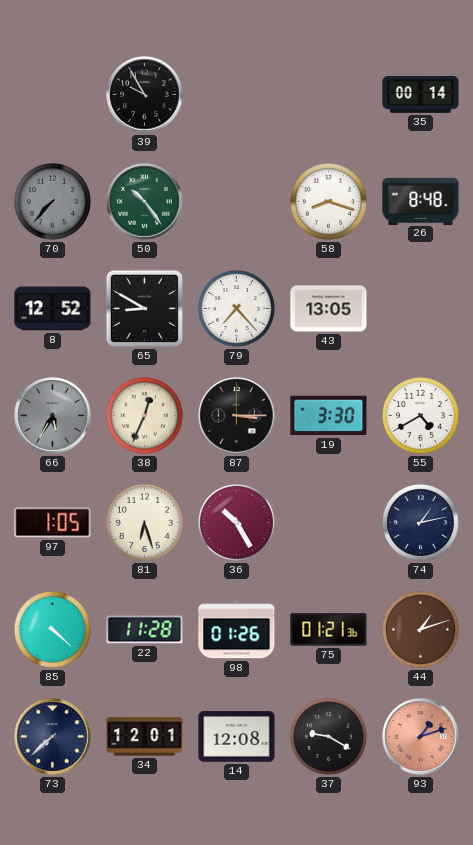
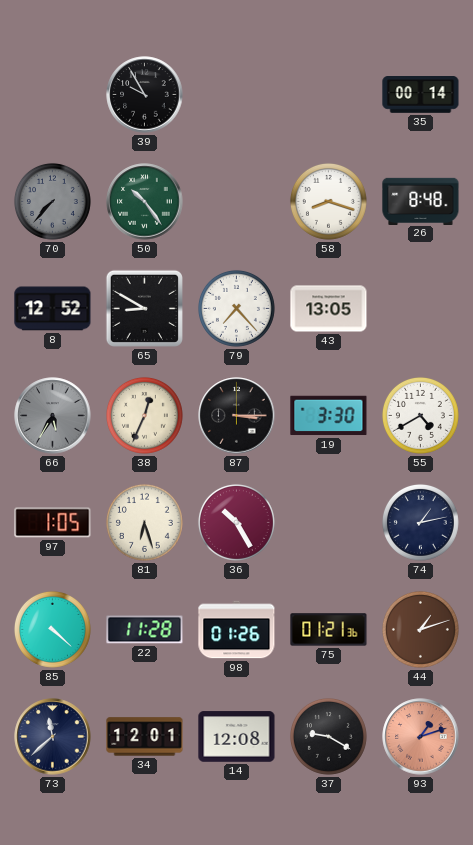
73: 7:38 -> 11:38
